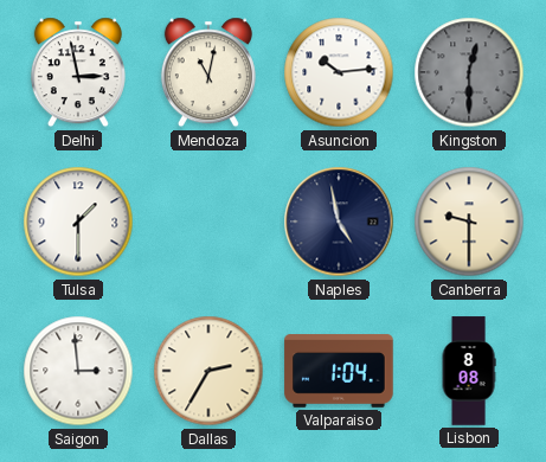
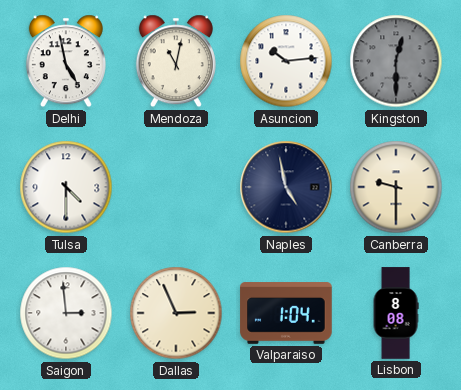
Delhi: 2:58 -> 4:58
Tulsa: 1:30 -> 4:30
Dallas: 2:35 -> 2:56
